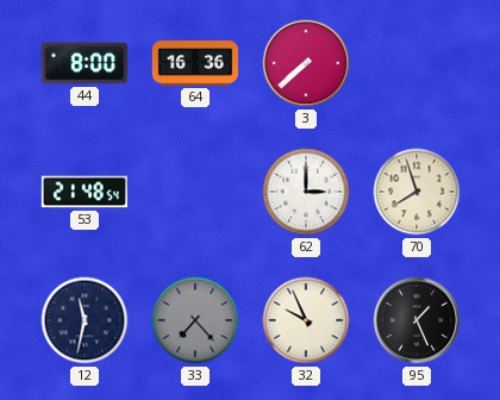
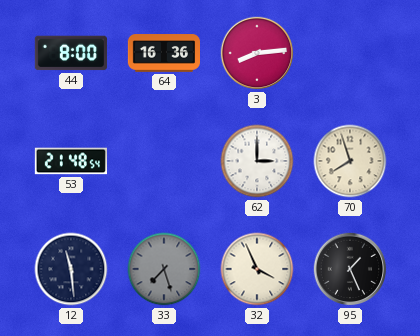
3: 7:38 -> 8:14
12: 11:32 -> 11:29
33: 7:23 -> 7:27
32: 9:56 -> 3:56
